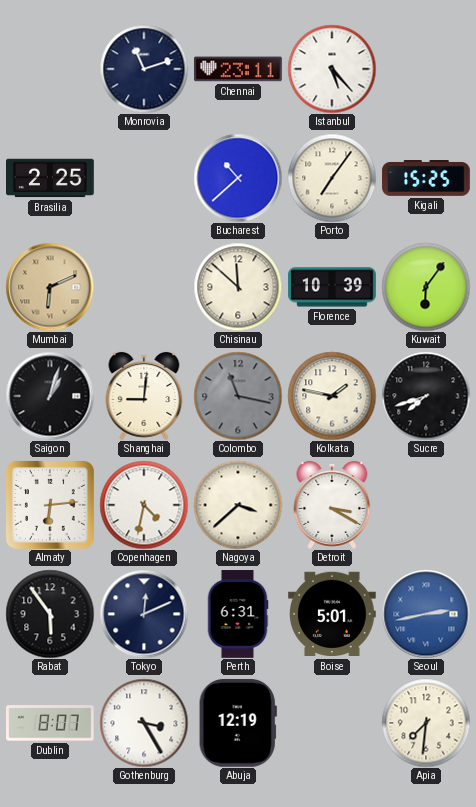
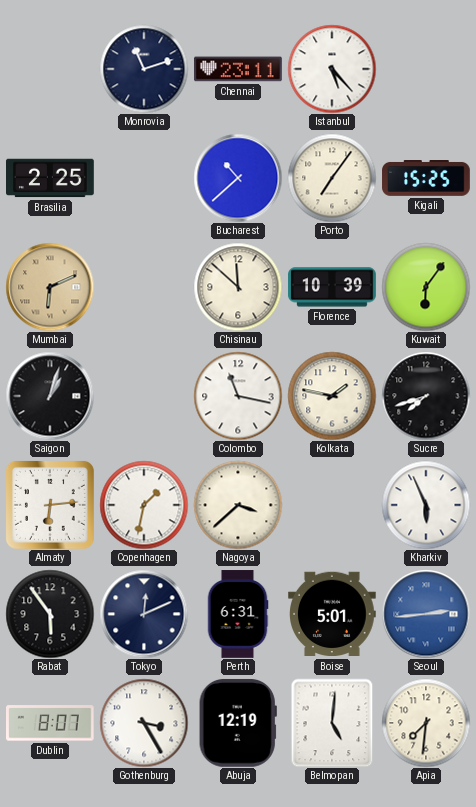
Shanghai: 9:01 -> none
Colombo dial: grey -> white
Copenhagen: 4:32 -> 1:32
Detroit: 3:20 -> none
Kharkiv: none -> 5:56
Seoul: 2:43 -> 2:44
Belmopan: none -> 5:01
